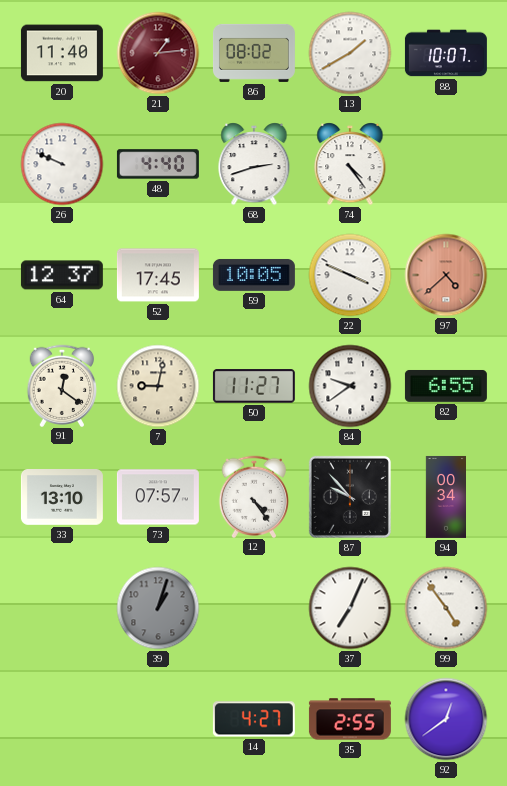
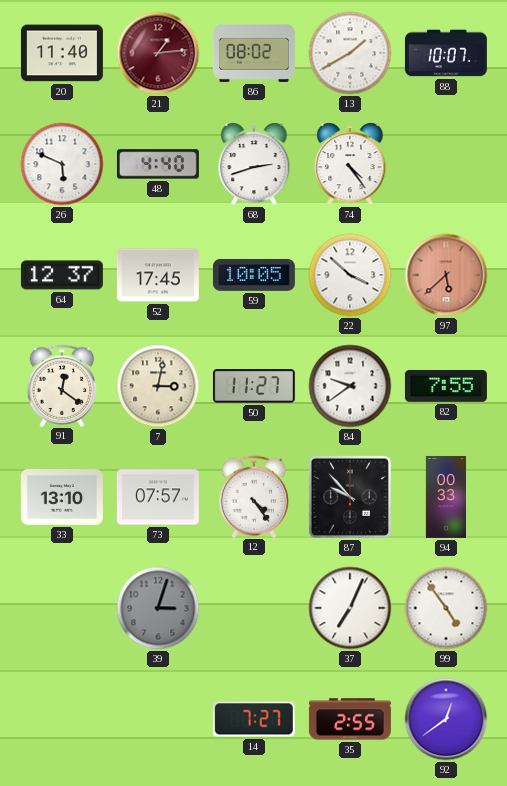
26: 9:49 -> 5:49
22: 3:49 -> 3:52
97: 4:38 -> 5:38
7: 9:02 -> 3:02
82: 6:55 -> 7:55
94: 00:34 -> 00:33
39: 1:03 -> 3:03
14: 4:27 -> 7:27
